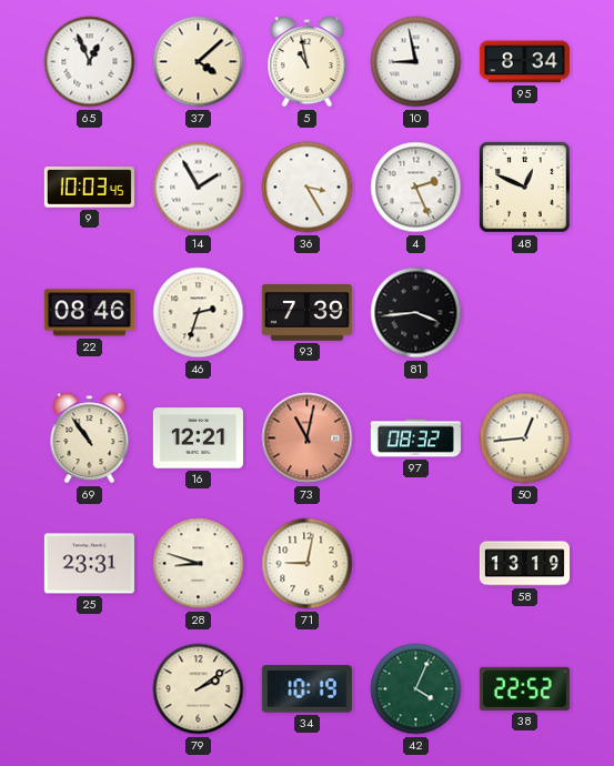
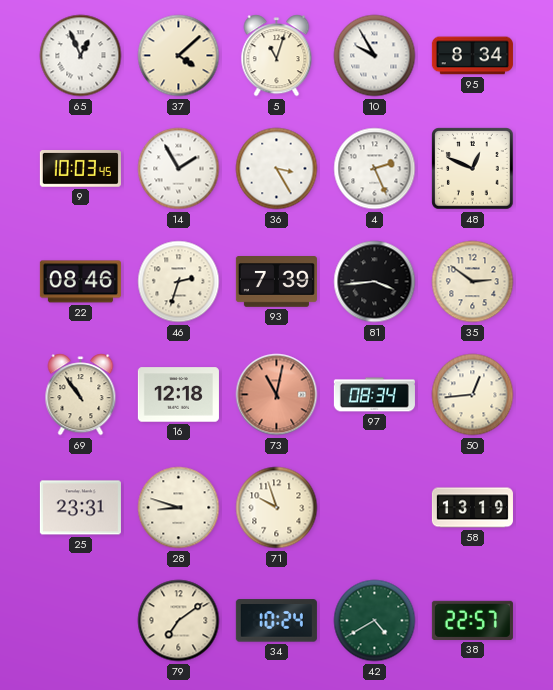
5: 10:58 -> 11:03
10: 8:58 -> 9:55
35: none -> 2:51
16: 12:21 -> 12:18
97: 08:32 -> 08:34
71: 9:02 -> 9:57
79: 2:09 -> 7:09
34: 10:19 -> 10:24
42: 4:04 -> 4:40
38: 22:52 -> 22:57
